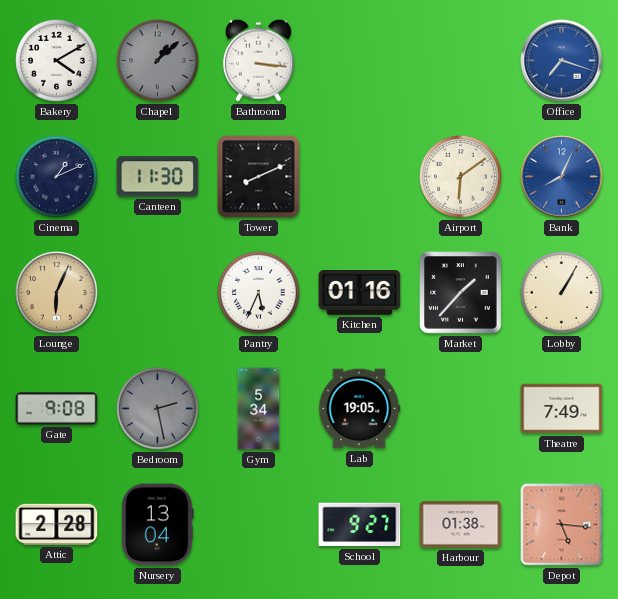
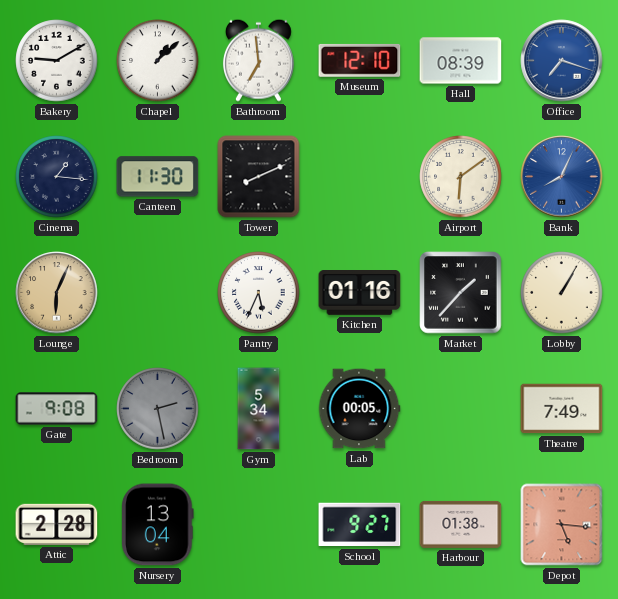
Bakery: 4:10 -> 9:10
Chapel dial: grey -> white
Bathroom: 3:16 -> 6:59
Museum: none -> 12:10
Hall: none -> 08:39
Cinema: 1:11 -> 1:16
Lab: 19:05 -> 00:05
